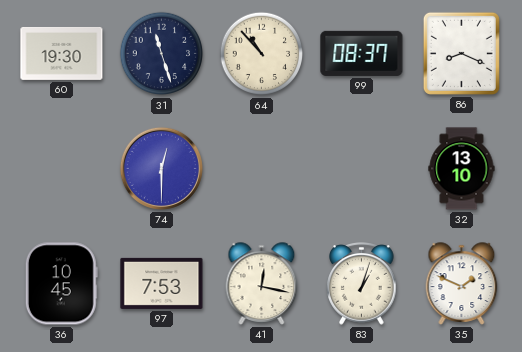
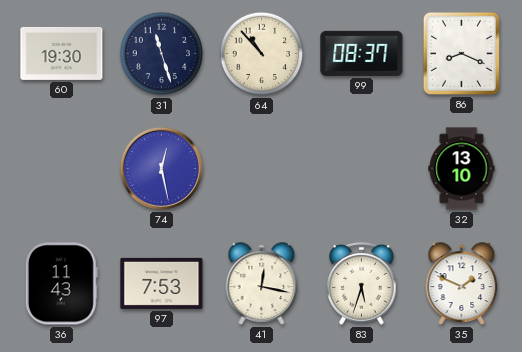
74: 12:30 -> 12:28
36: 10:45 -> 11:43
83: 1:03 -> 5:33
